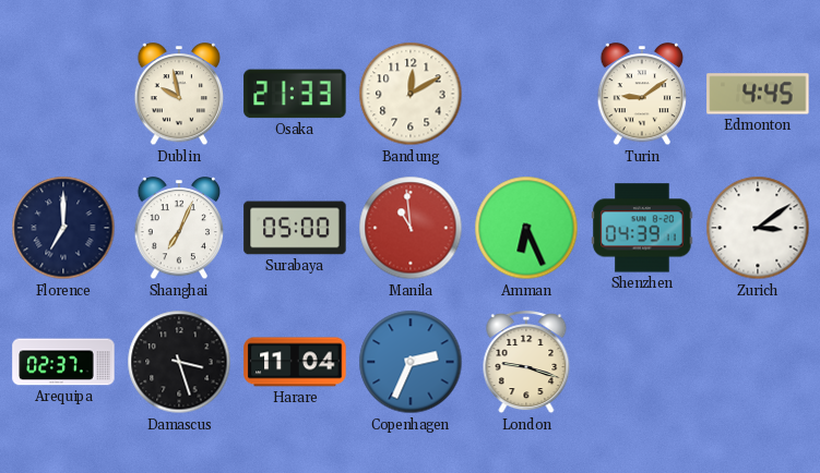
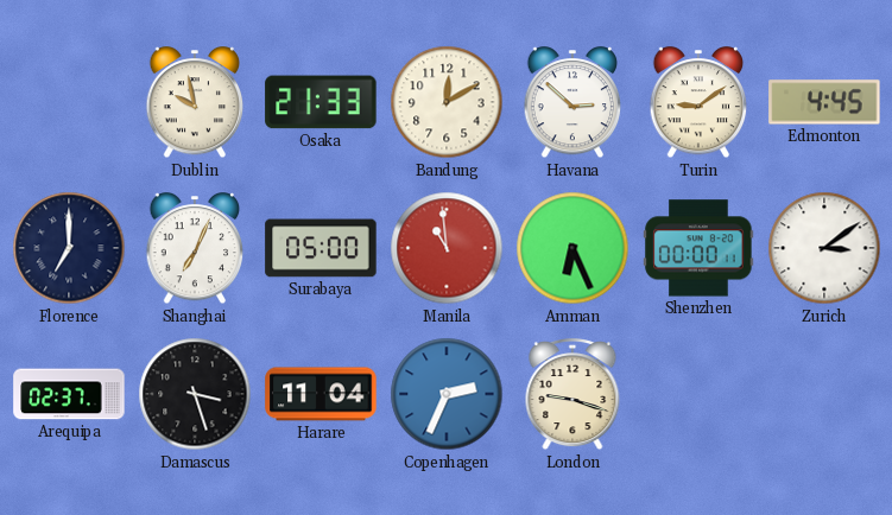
Havana: none -> 2:52
Shenzhen: 04:39 -> 00:00
